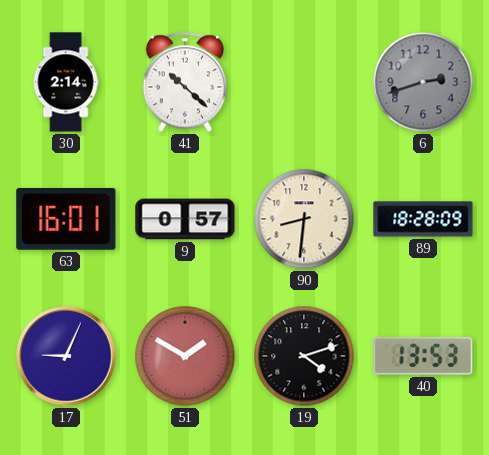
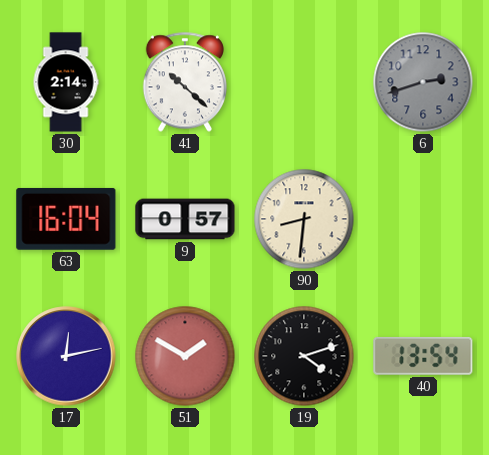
63: 16:01 -> 16:04
89: 18:28 -> none
17: 9:04 -> 12:13
40: 13:53 -> 13:54
